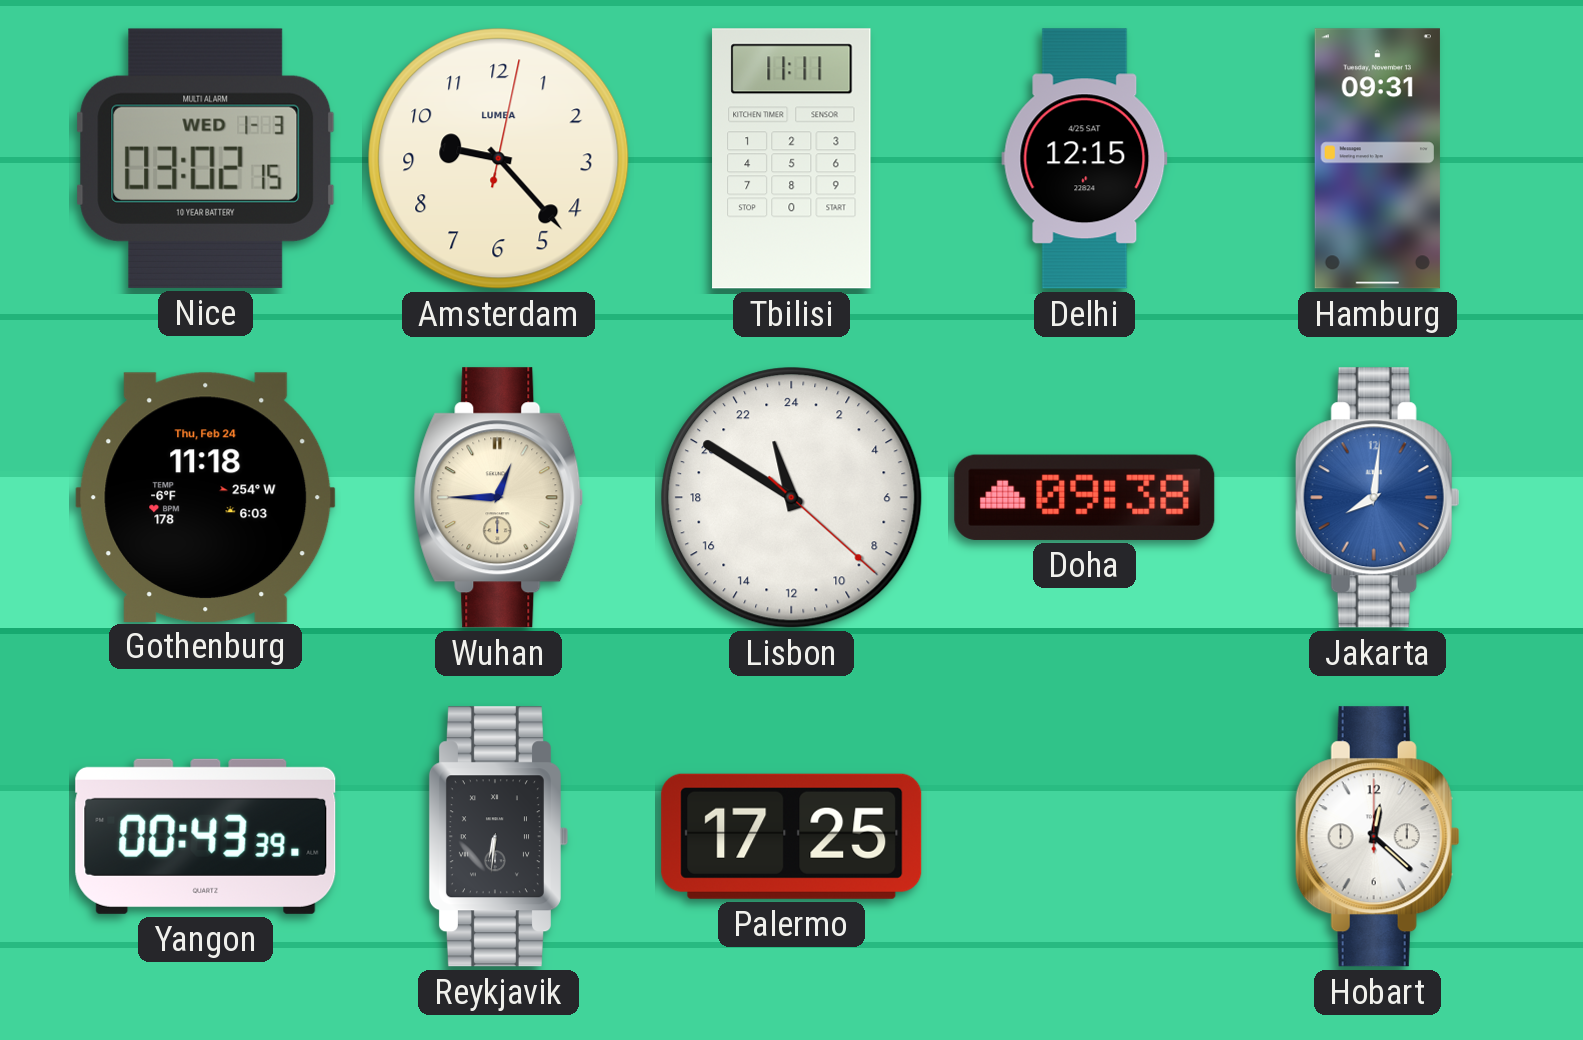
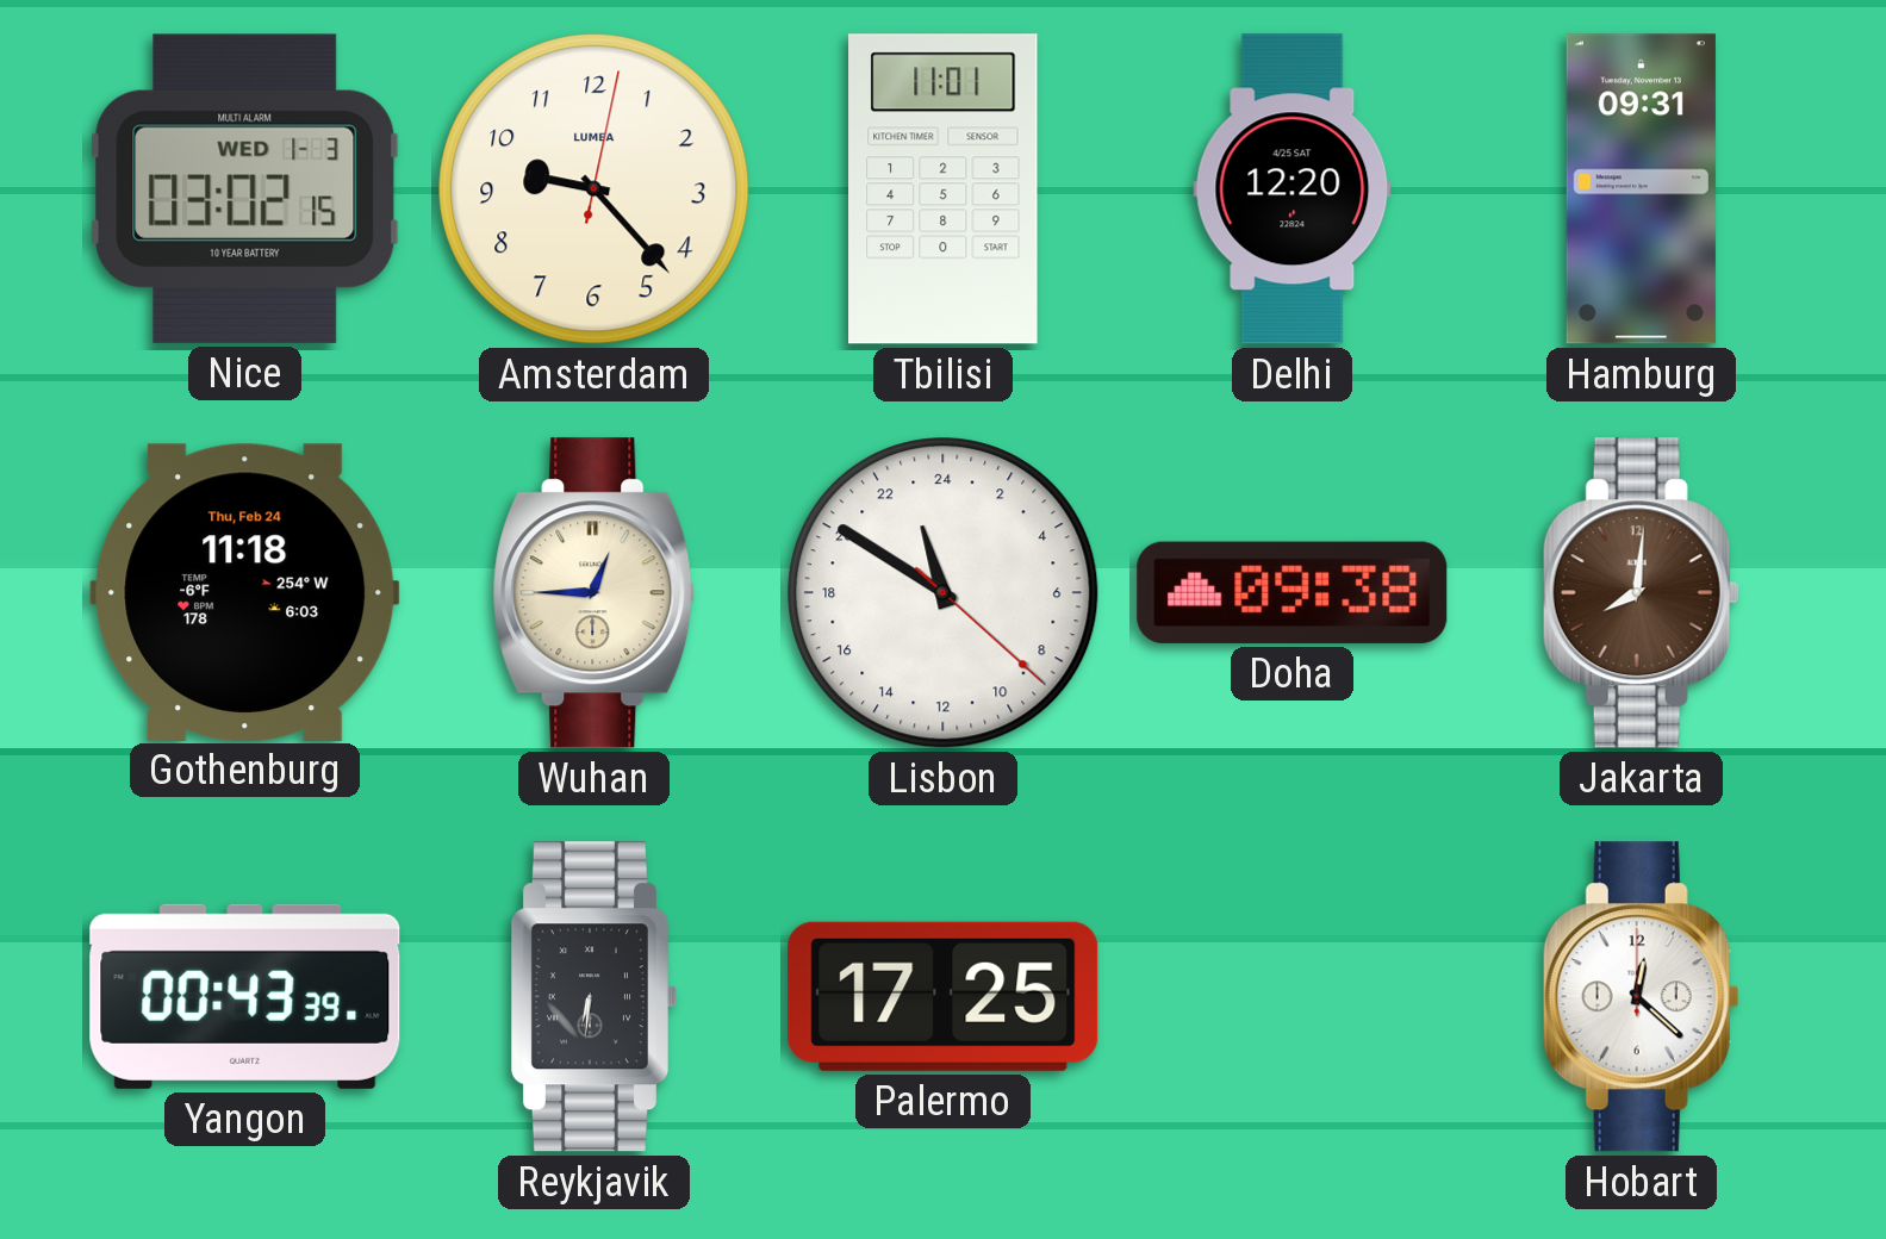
Tbilisi: 11:11 -> 11:01
Delhi: 12:15 -> 12:20
Jakarta dial: blue -> brown
